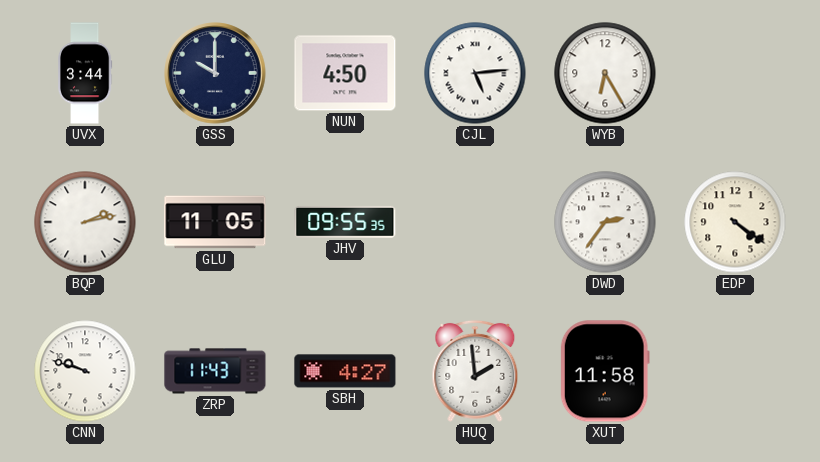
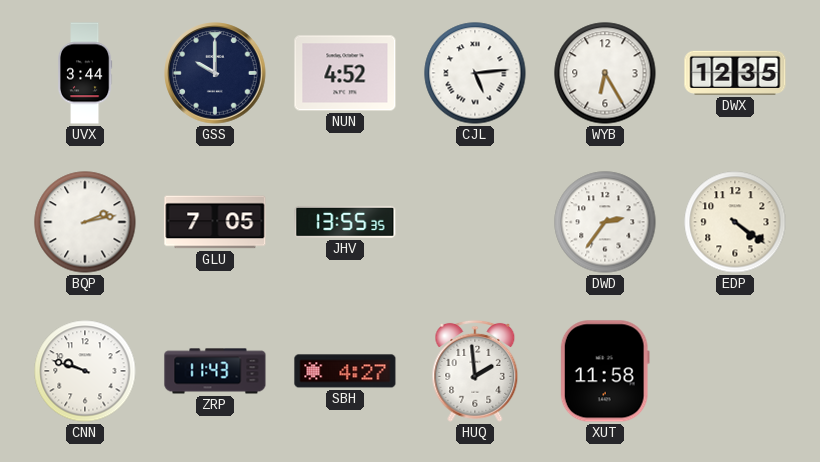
NUN: 4:50 -> 4:52
DWX: none -> 12:35
GLU: 11:05 -> 7:05
JHV: 09:55 -> 13:55
